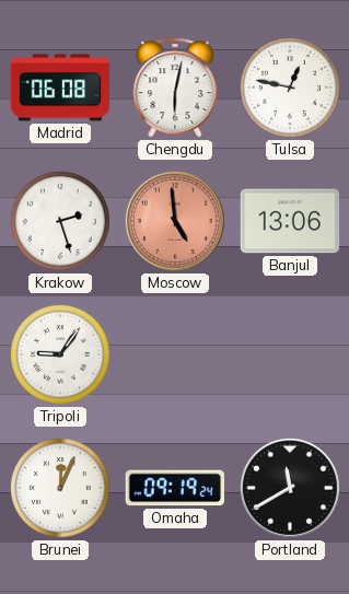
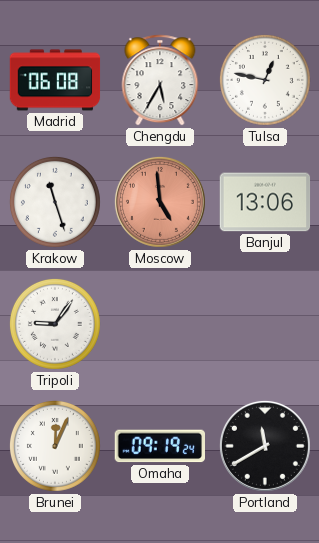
Chengdu: 6:02 -> 5:35
Krakow: 2:27 -> 11:27
